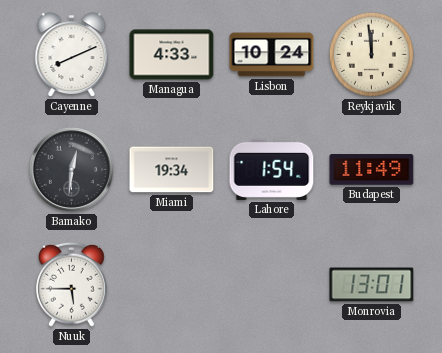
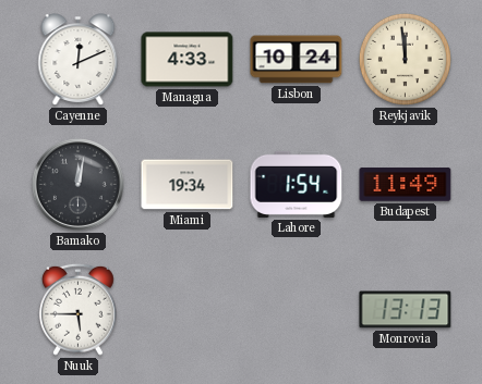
Cayenne: 8:11 -> 12:11
Bamako: 12:31 -> 12:02
Monrovia: 13:01 -> 13:13
